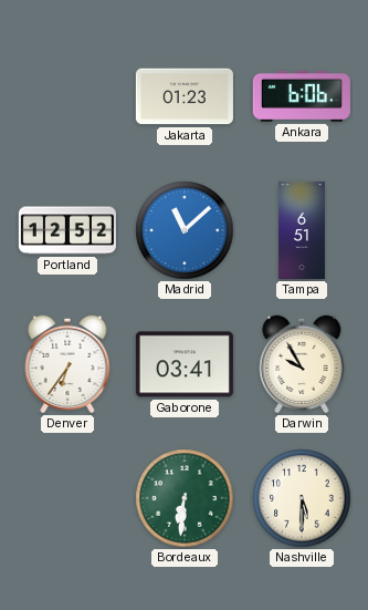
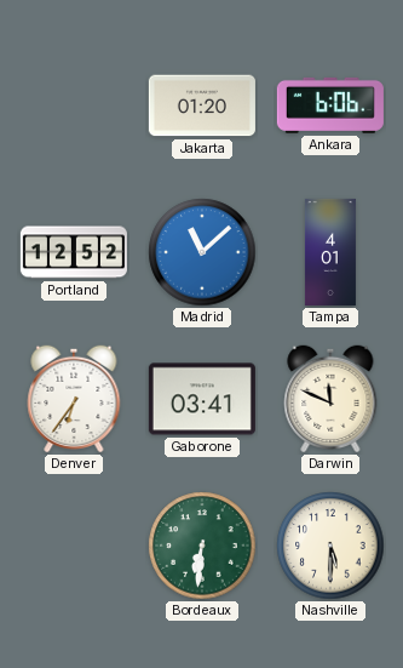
Jakarta: 01:23 -> 01:20
Tampa: 6:51 -> 4:01
Darwin: 9:55 -> 11:49
